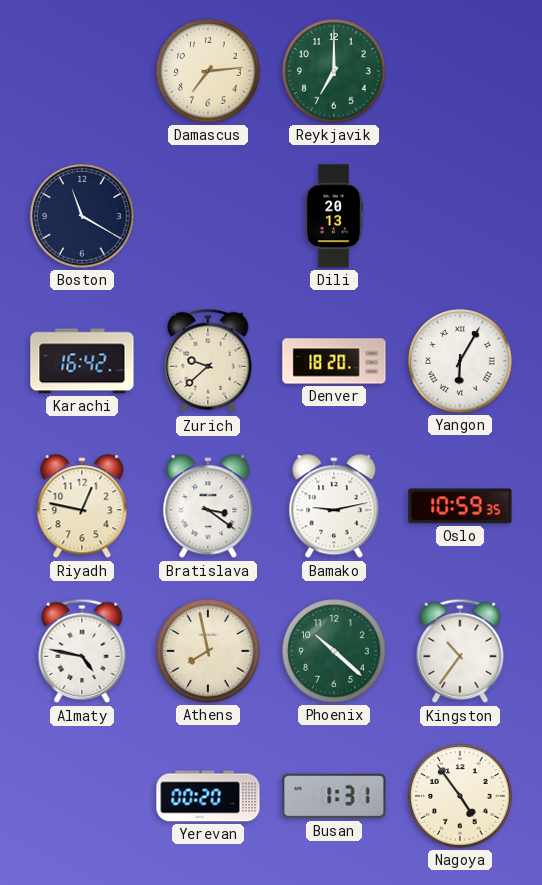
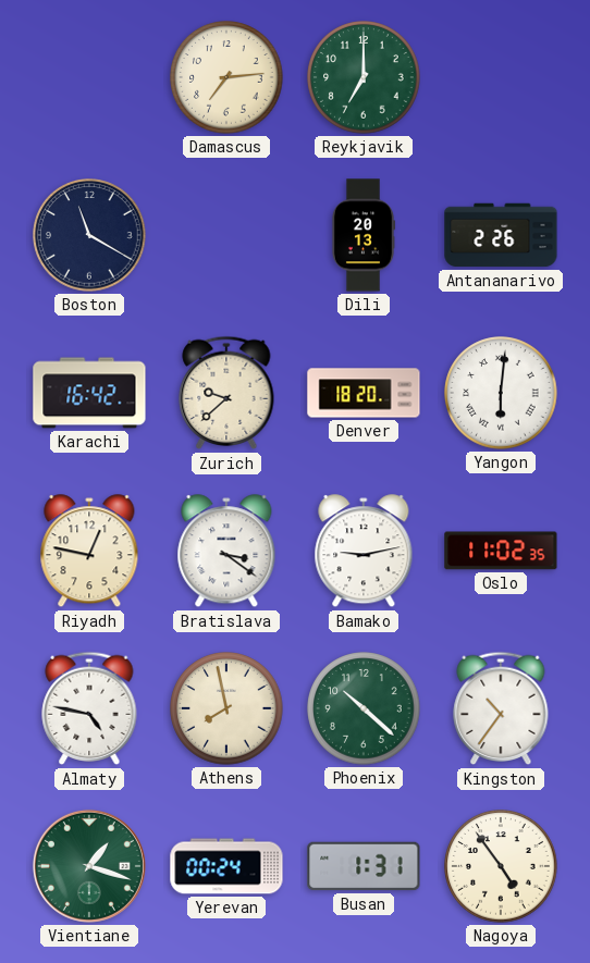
Antananarivo: none -> 2:26
Yangon: 6:05 -> 6:01
Oslo: 10:59 -> 11:02
Vientiane: none -> 1:18
Yerevan: 00:20 -> 00:24
